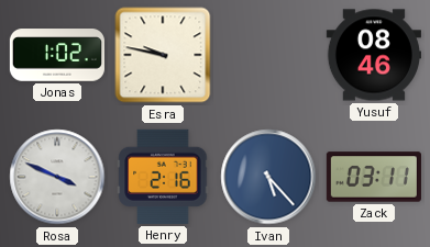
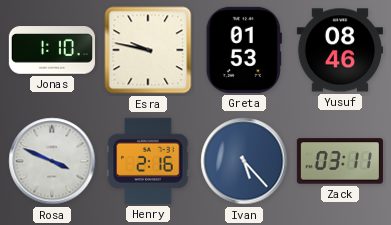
Jonas: 1:02 -> 1:10
Greta: none -> 01:53
